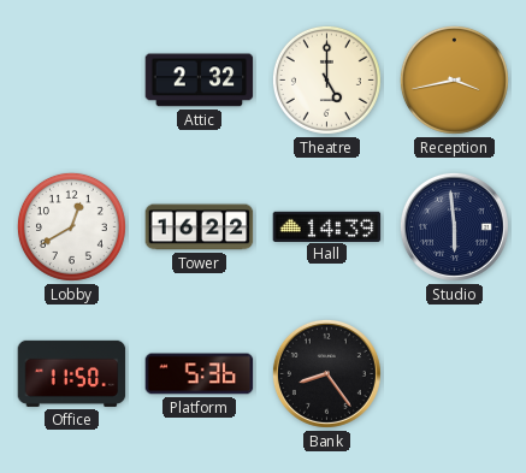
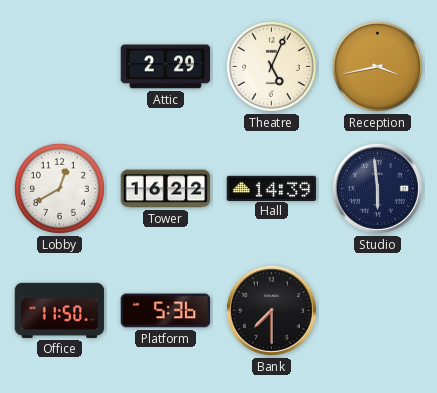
Attic: 2:32 -> 2:29
Theatre: 5:00 -> 5:04
Bank: 8:24 -> 7:30
